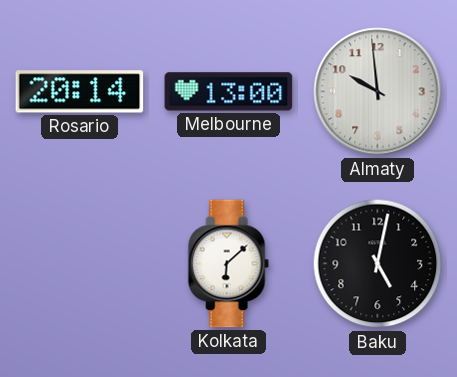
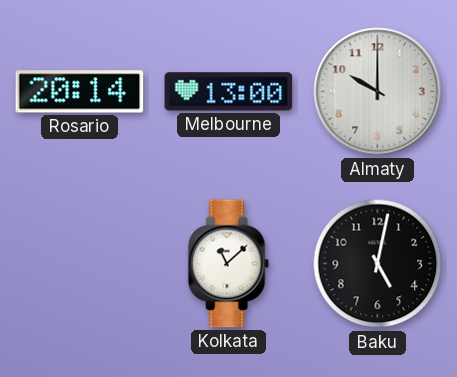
Almaty: 9:59 -> 10:00
Kolkata: 6:08 -> 11:08
